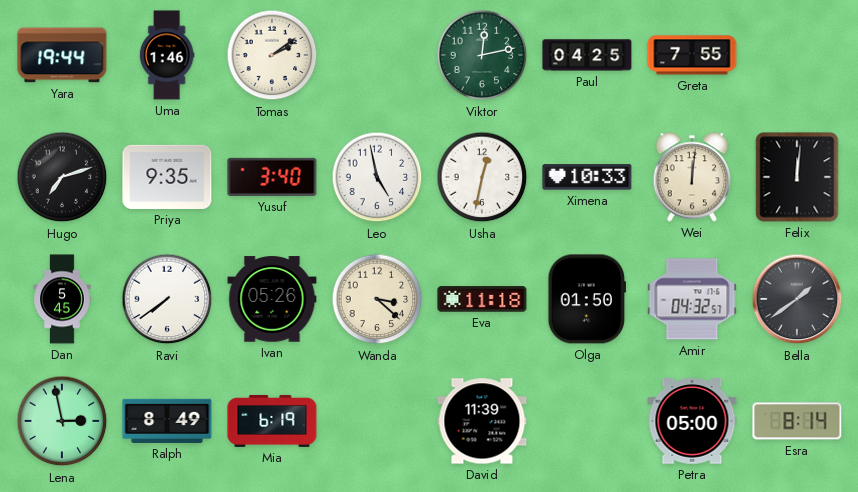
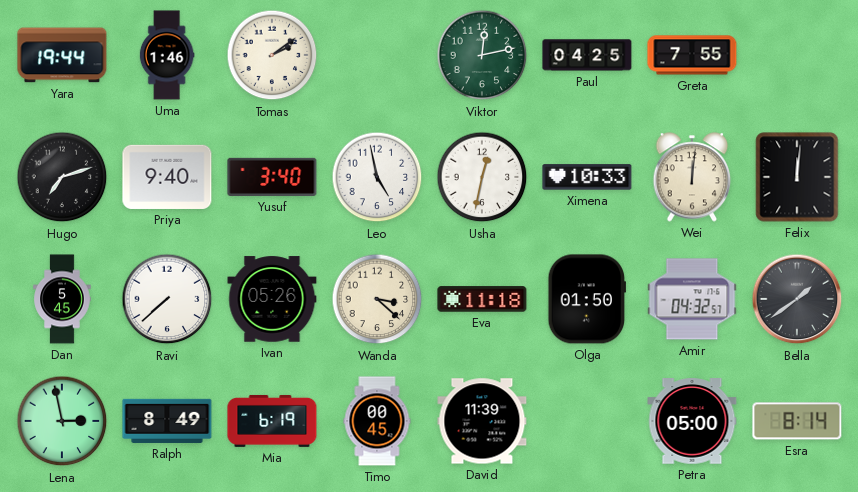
Priya: 9:35 -> 9:40
Ravi: 7:39 -> 7:38
Timo: none -> 00:45
